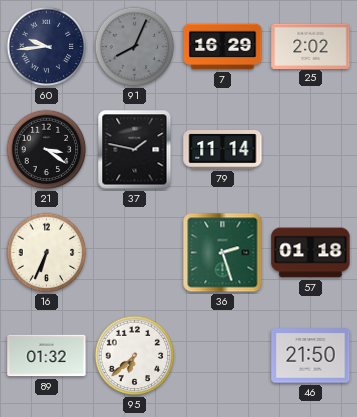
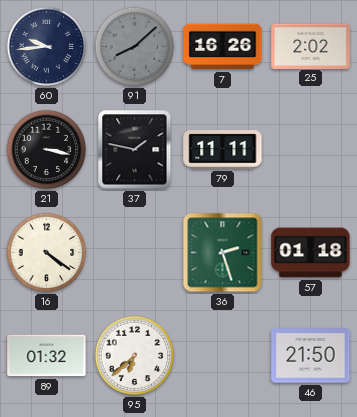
91: 8:04 -> 8:08
7: 16:29 -> 16:26
21: 3:21 -> 3:17
79: 11:14 -> 11:11
16: 6:34 -> 4:21
